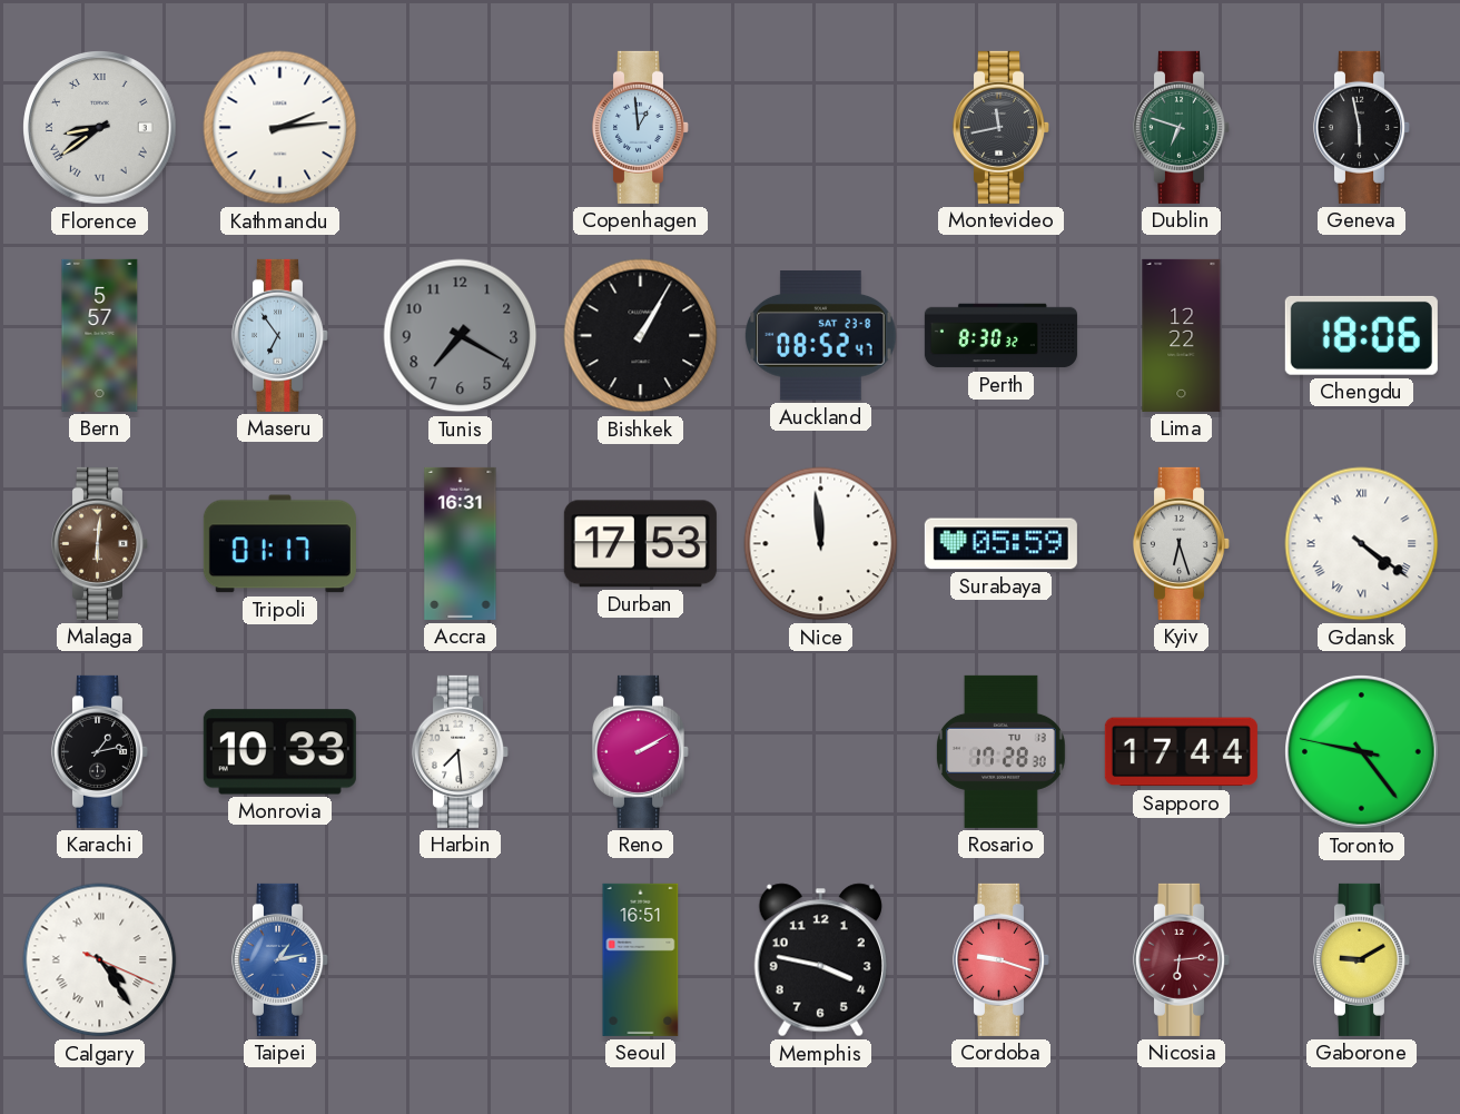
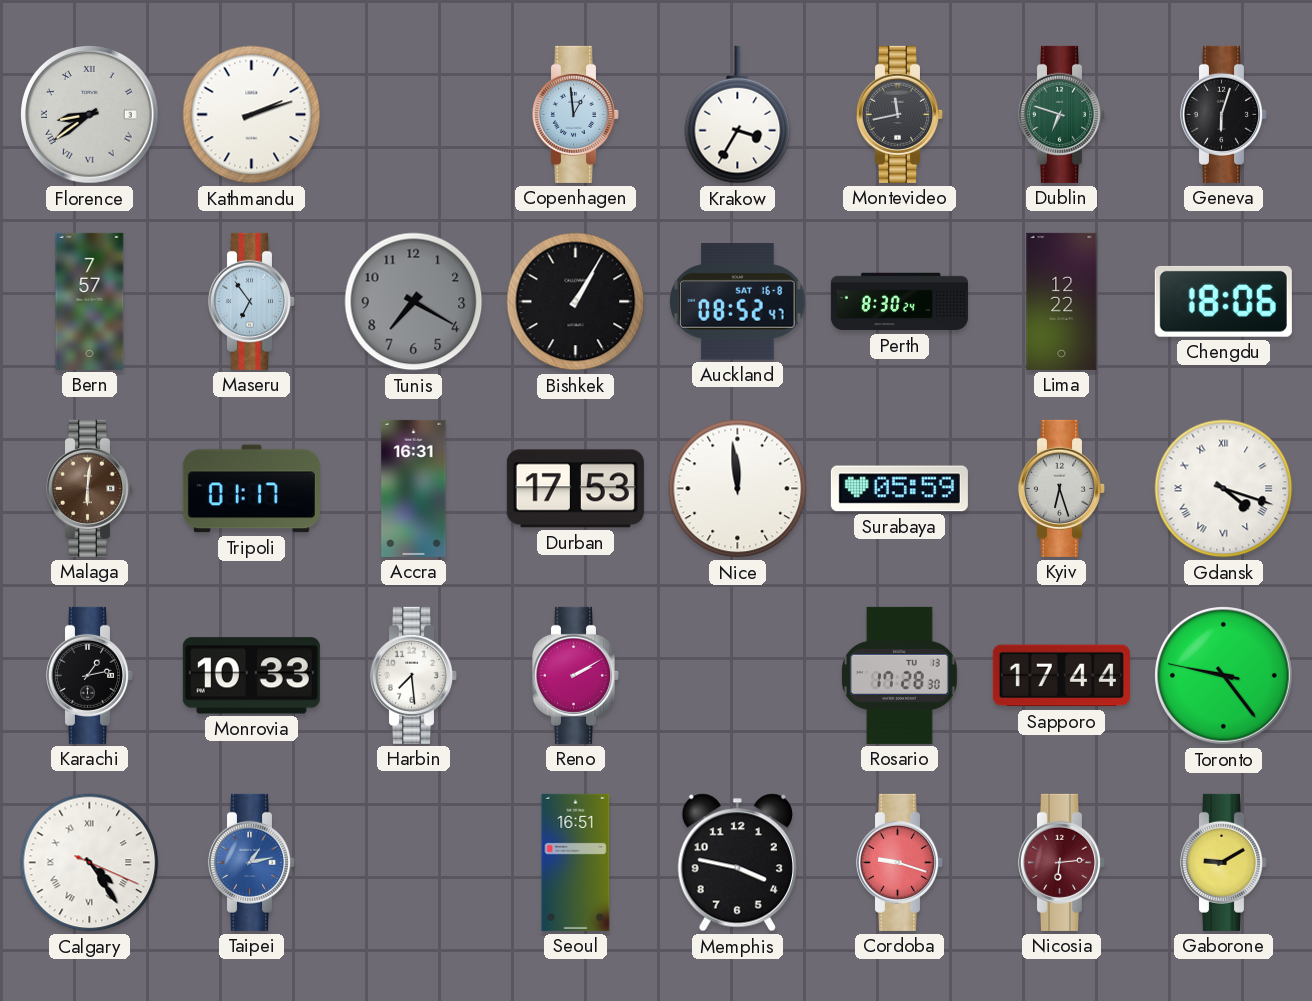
Kathmandu: 2:14 -> 2:12
Krakow: none -> 3:35
Geneva: 5:58 -> 6:03
Bern: 5:57 -> 7:57
Auckland date: SAT 23-8 -> SAT 16-8
Perth: 8:30:32 -> 8:30:24
Gdansk: 4:21 -> 4:18
